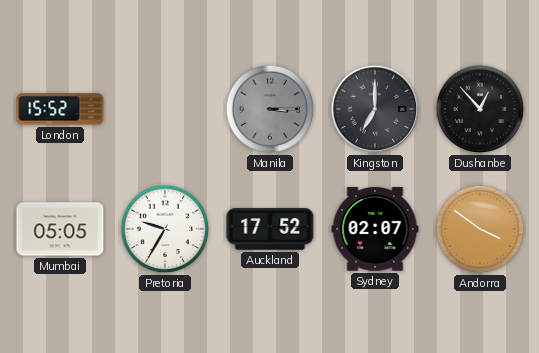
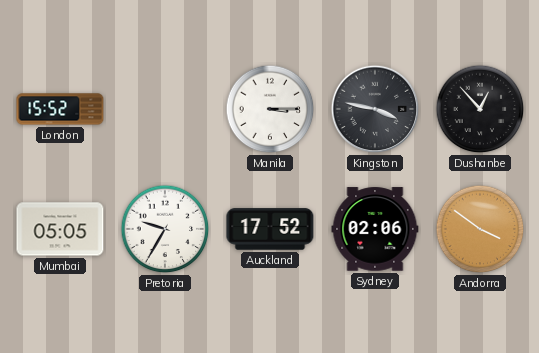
Manila dial: grey -> white
Kingston: 7:00 -> 3:47
Sydney: 02:07 -> 02:06
